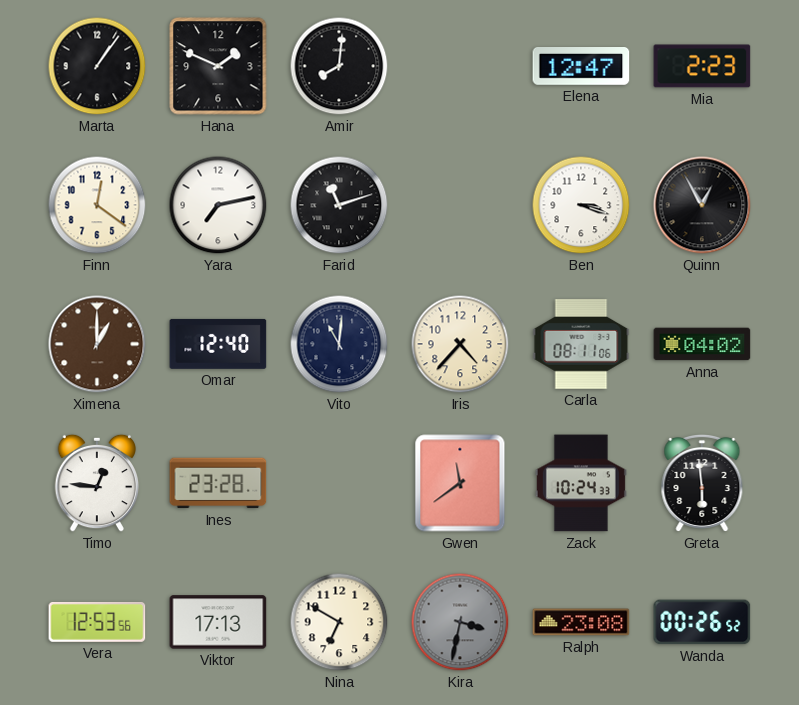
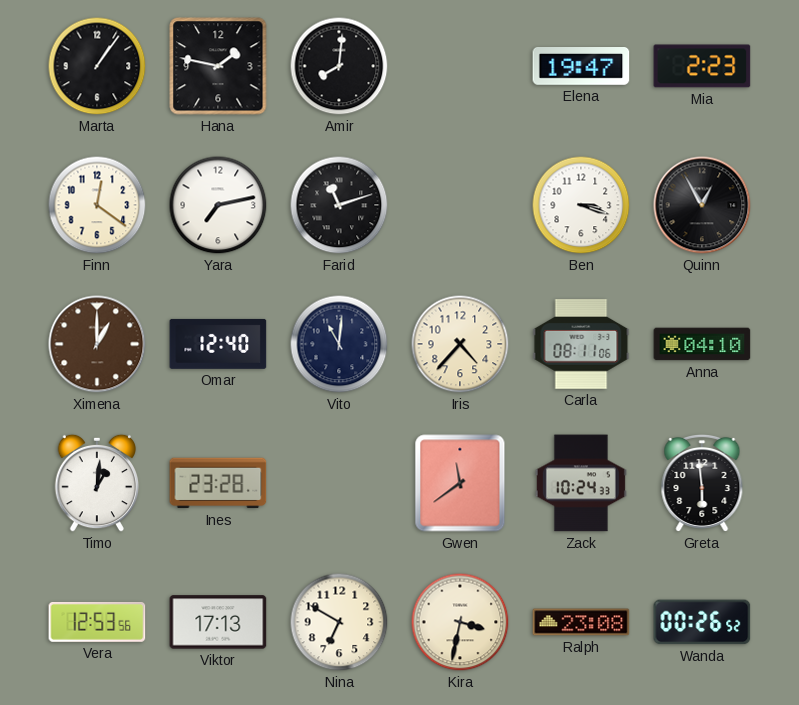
Hana: 1:49 -> 1:47
Elena: 12:47 -> 19:47
Anna: 04:02 -> 04:10
Timo: 12:46 -> 1:01
Kira dial: grey -> cream
